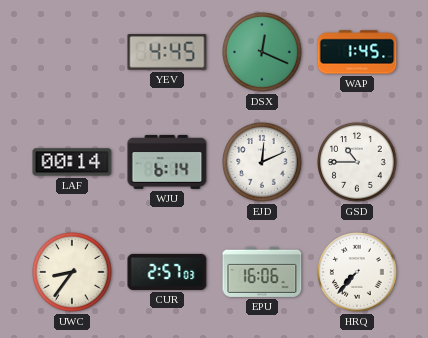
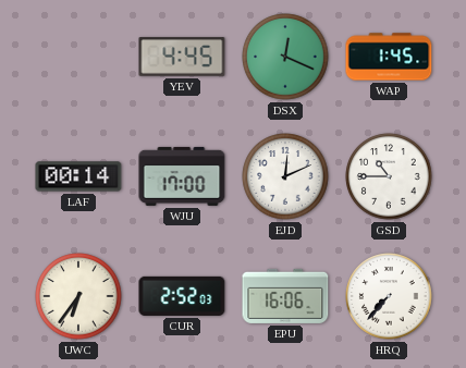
WJU: 6:14 -> 17:00
UWC: 8:36 -> 6:36
CUR: 2:57 -> 2:52
